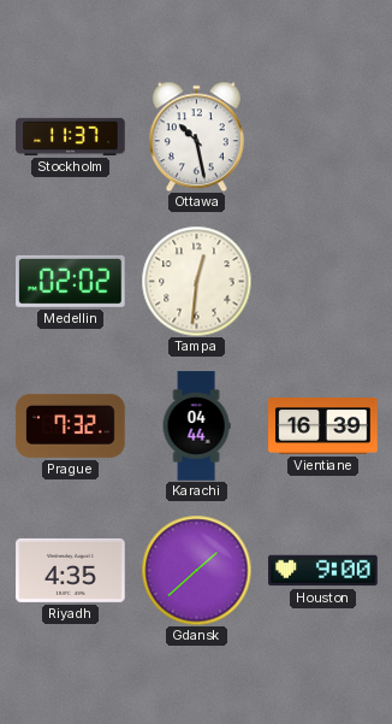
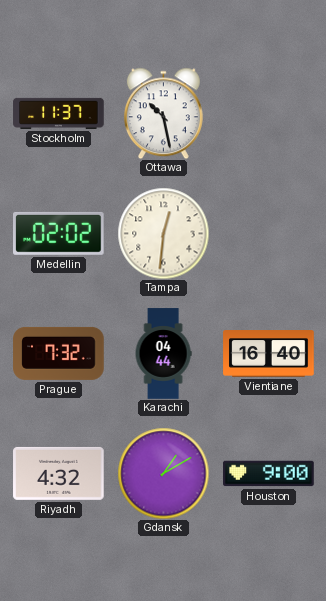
Vientiane: 16:39 -> 16:40
Riyadh: 4:35 -> 4:32
Gdansk: 1:38 -> 1:10
